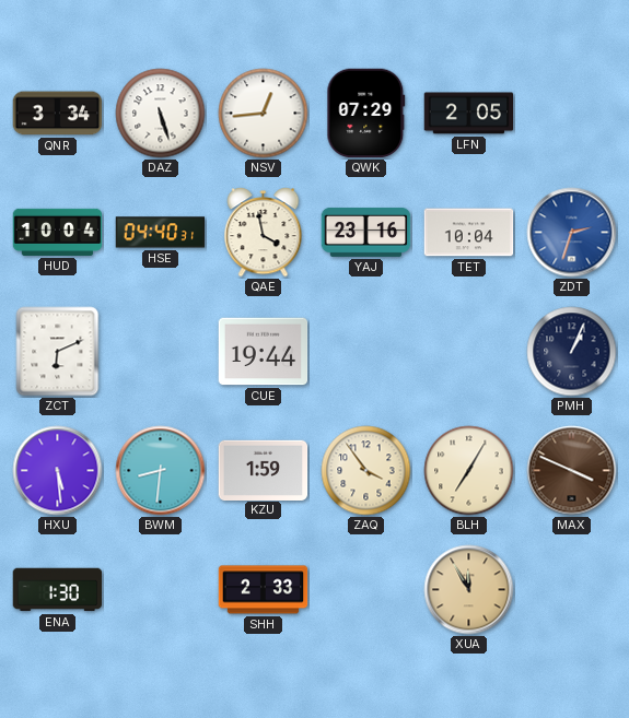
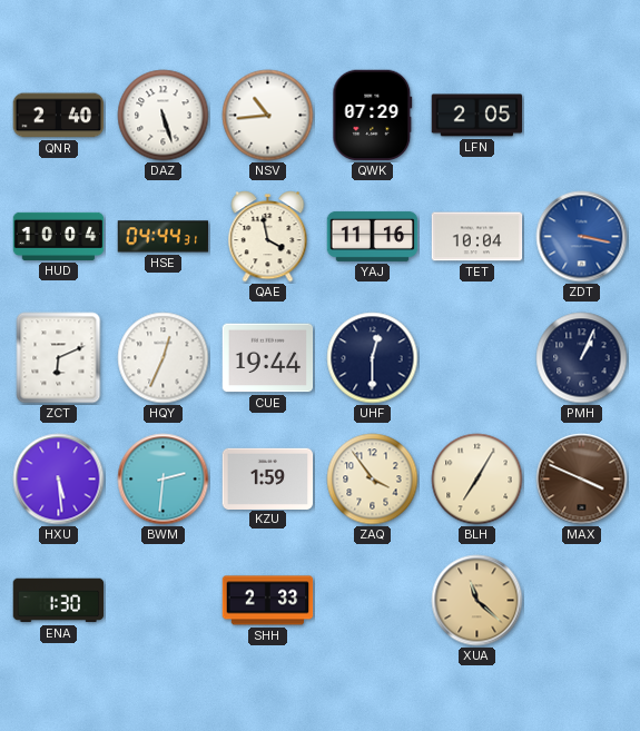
QNR: 3:34 -> 2:40
NSV: 12:44 -> 10:44
HSE: 04:40 -> 04:44
YAJ: 23:16 -> 11:16
ZDT: 2:33 -> 3:17
HQY: none -> 12:34
UHF: none -> 12:30
BWM: 8:31 -> 2:31
XUA: 11:55 -> 11:22
